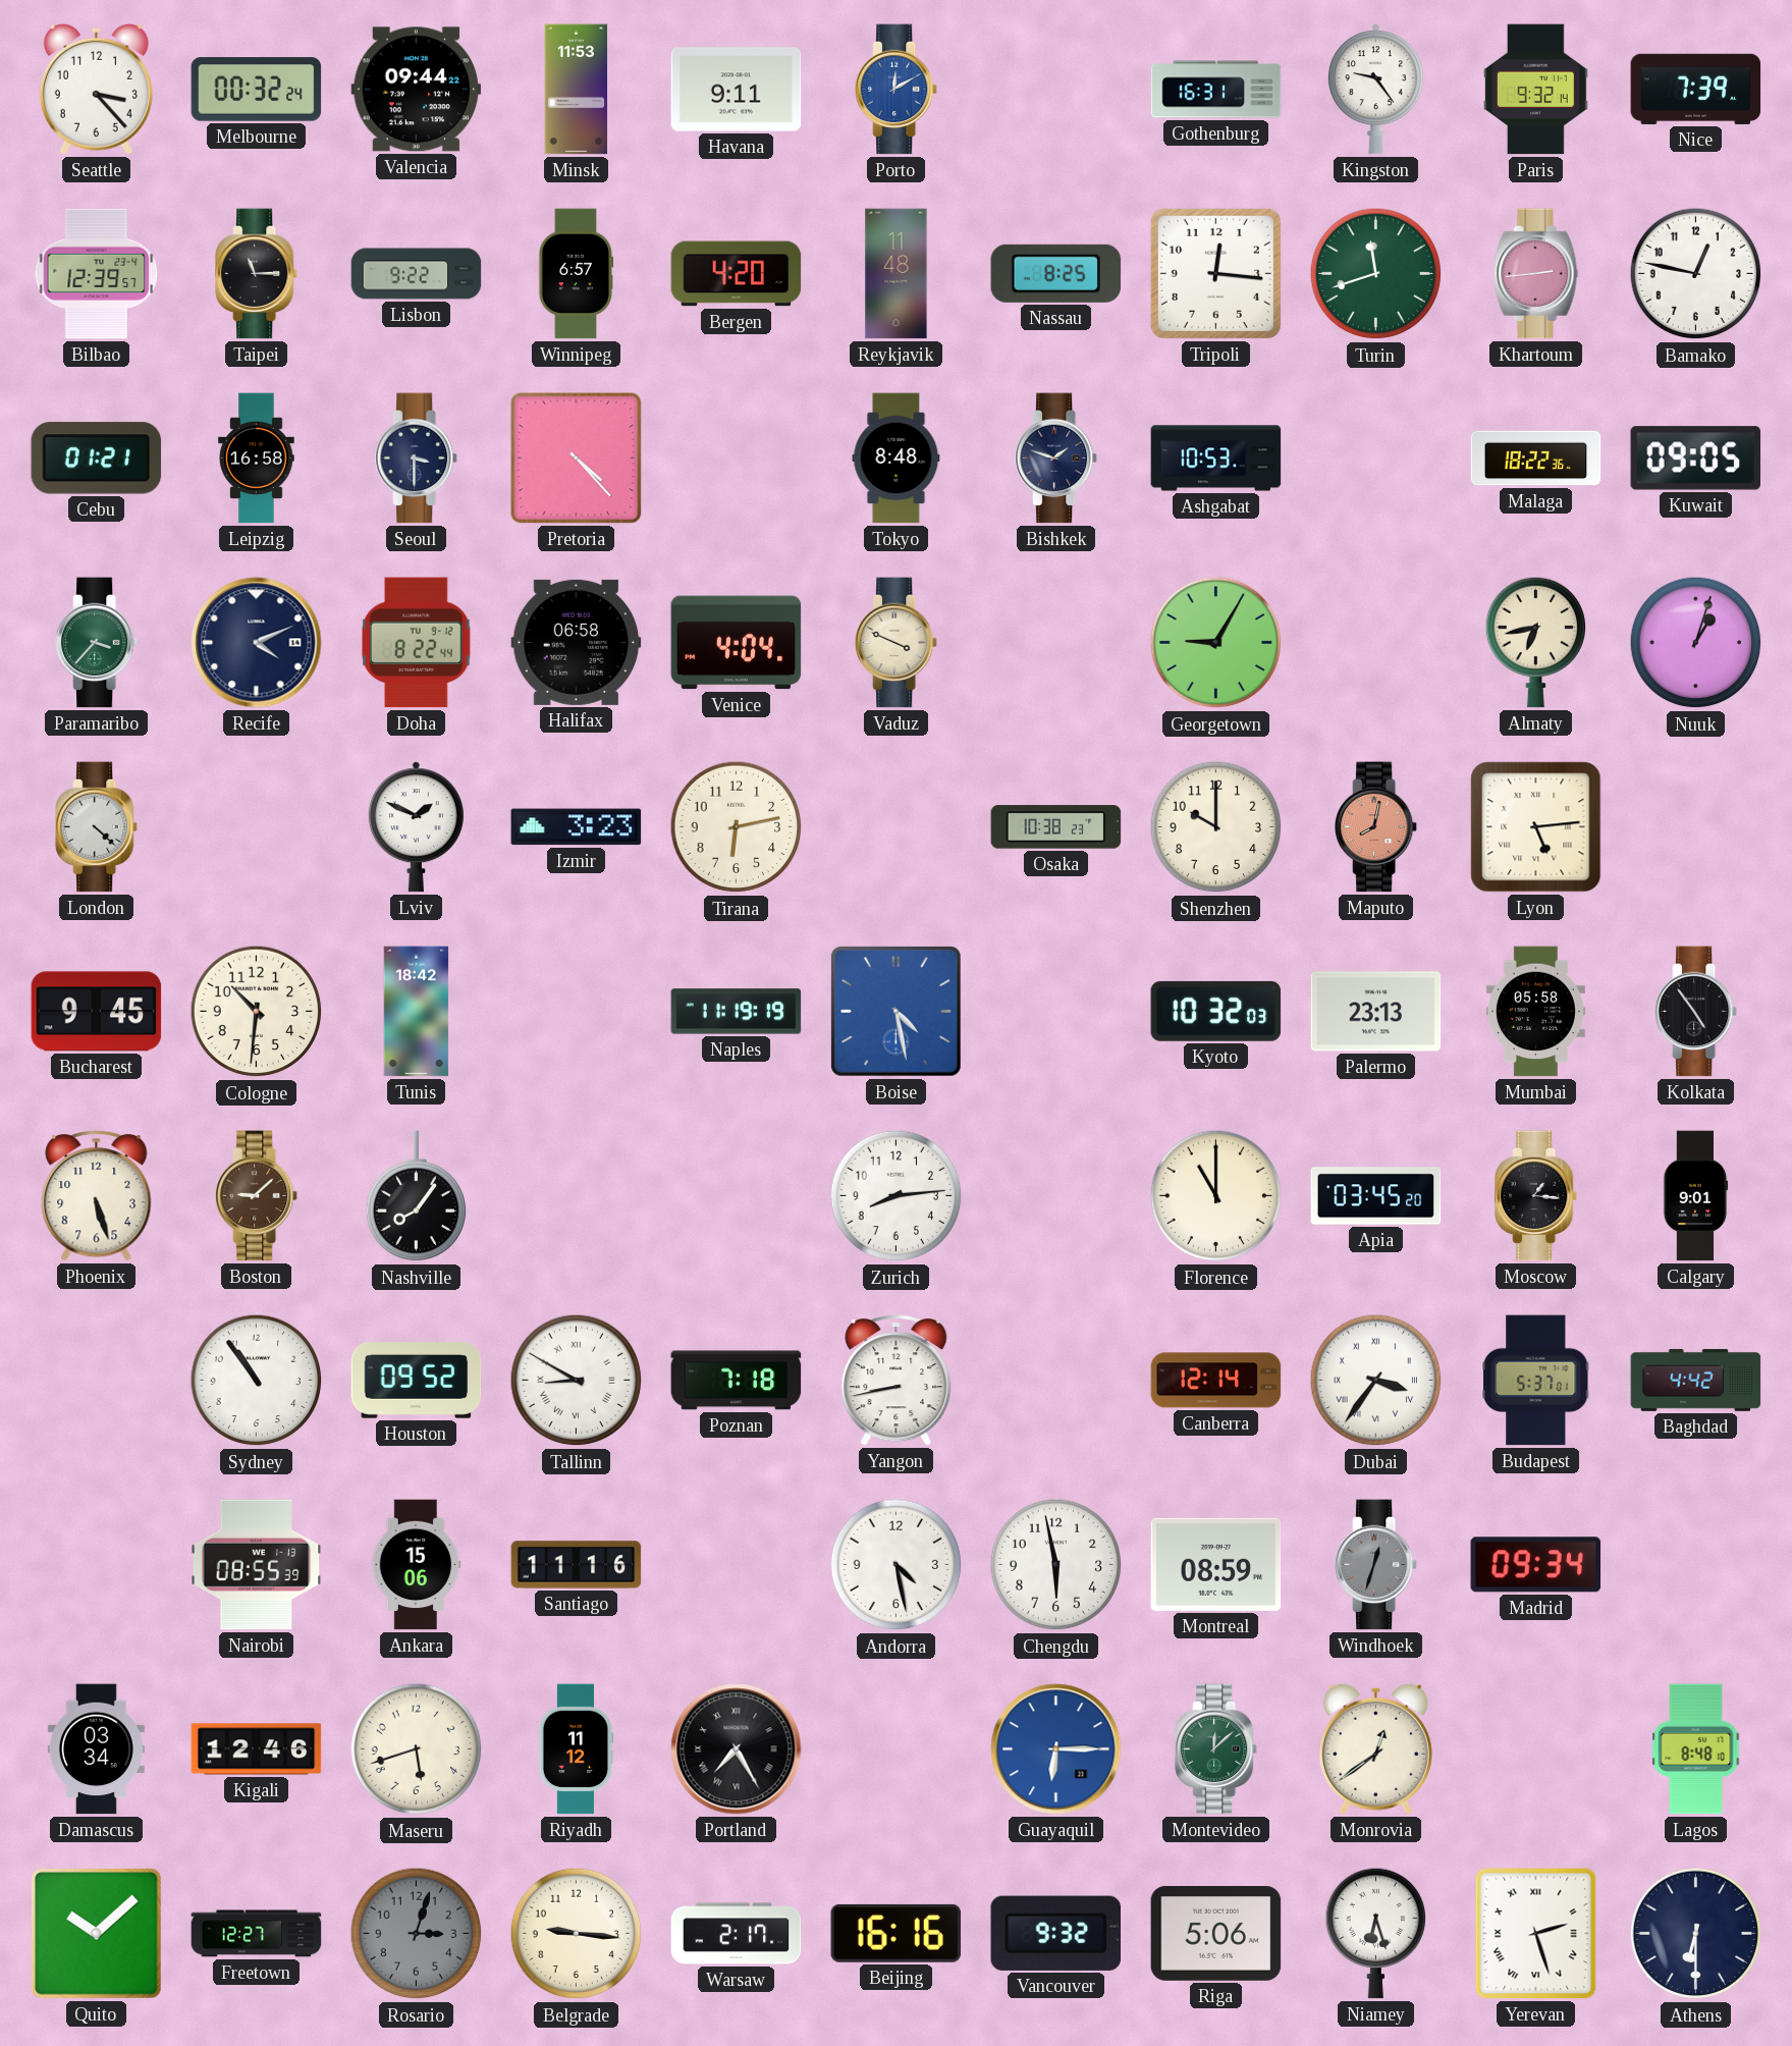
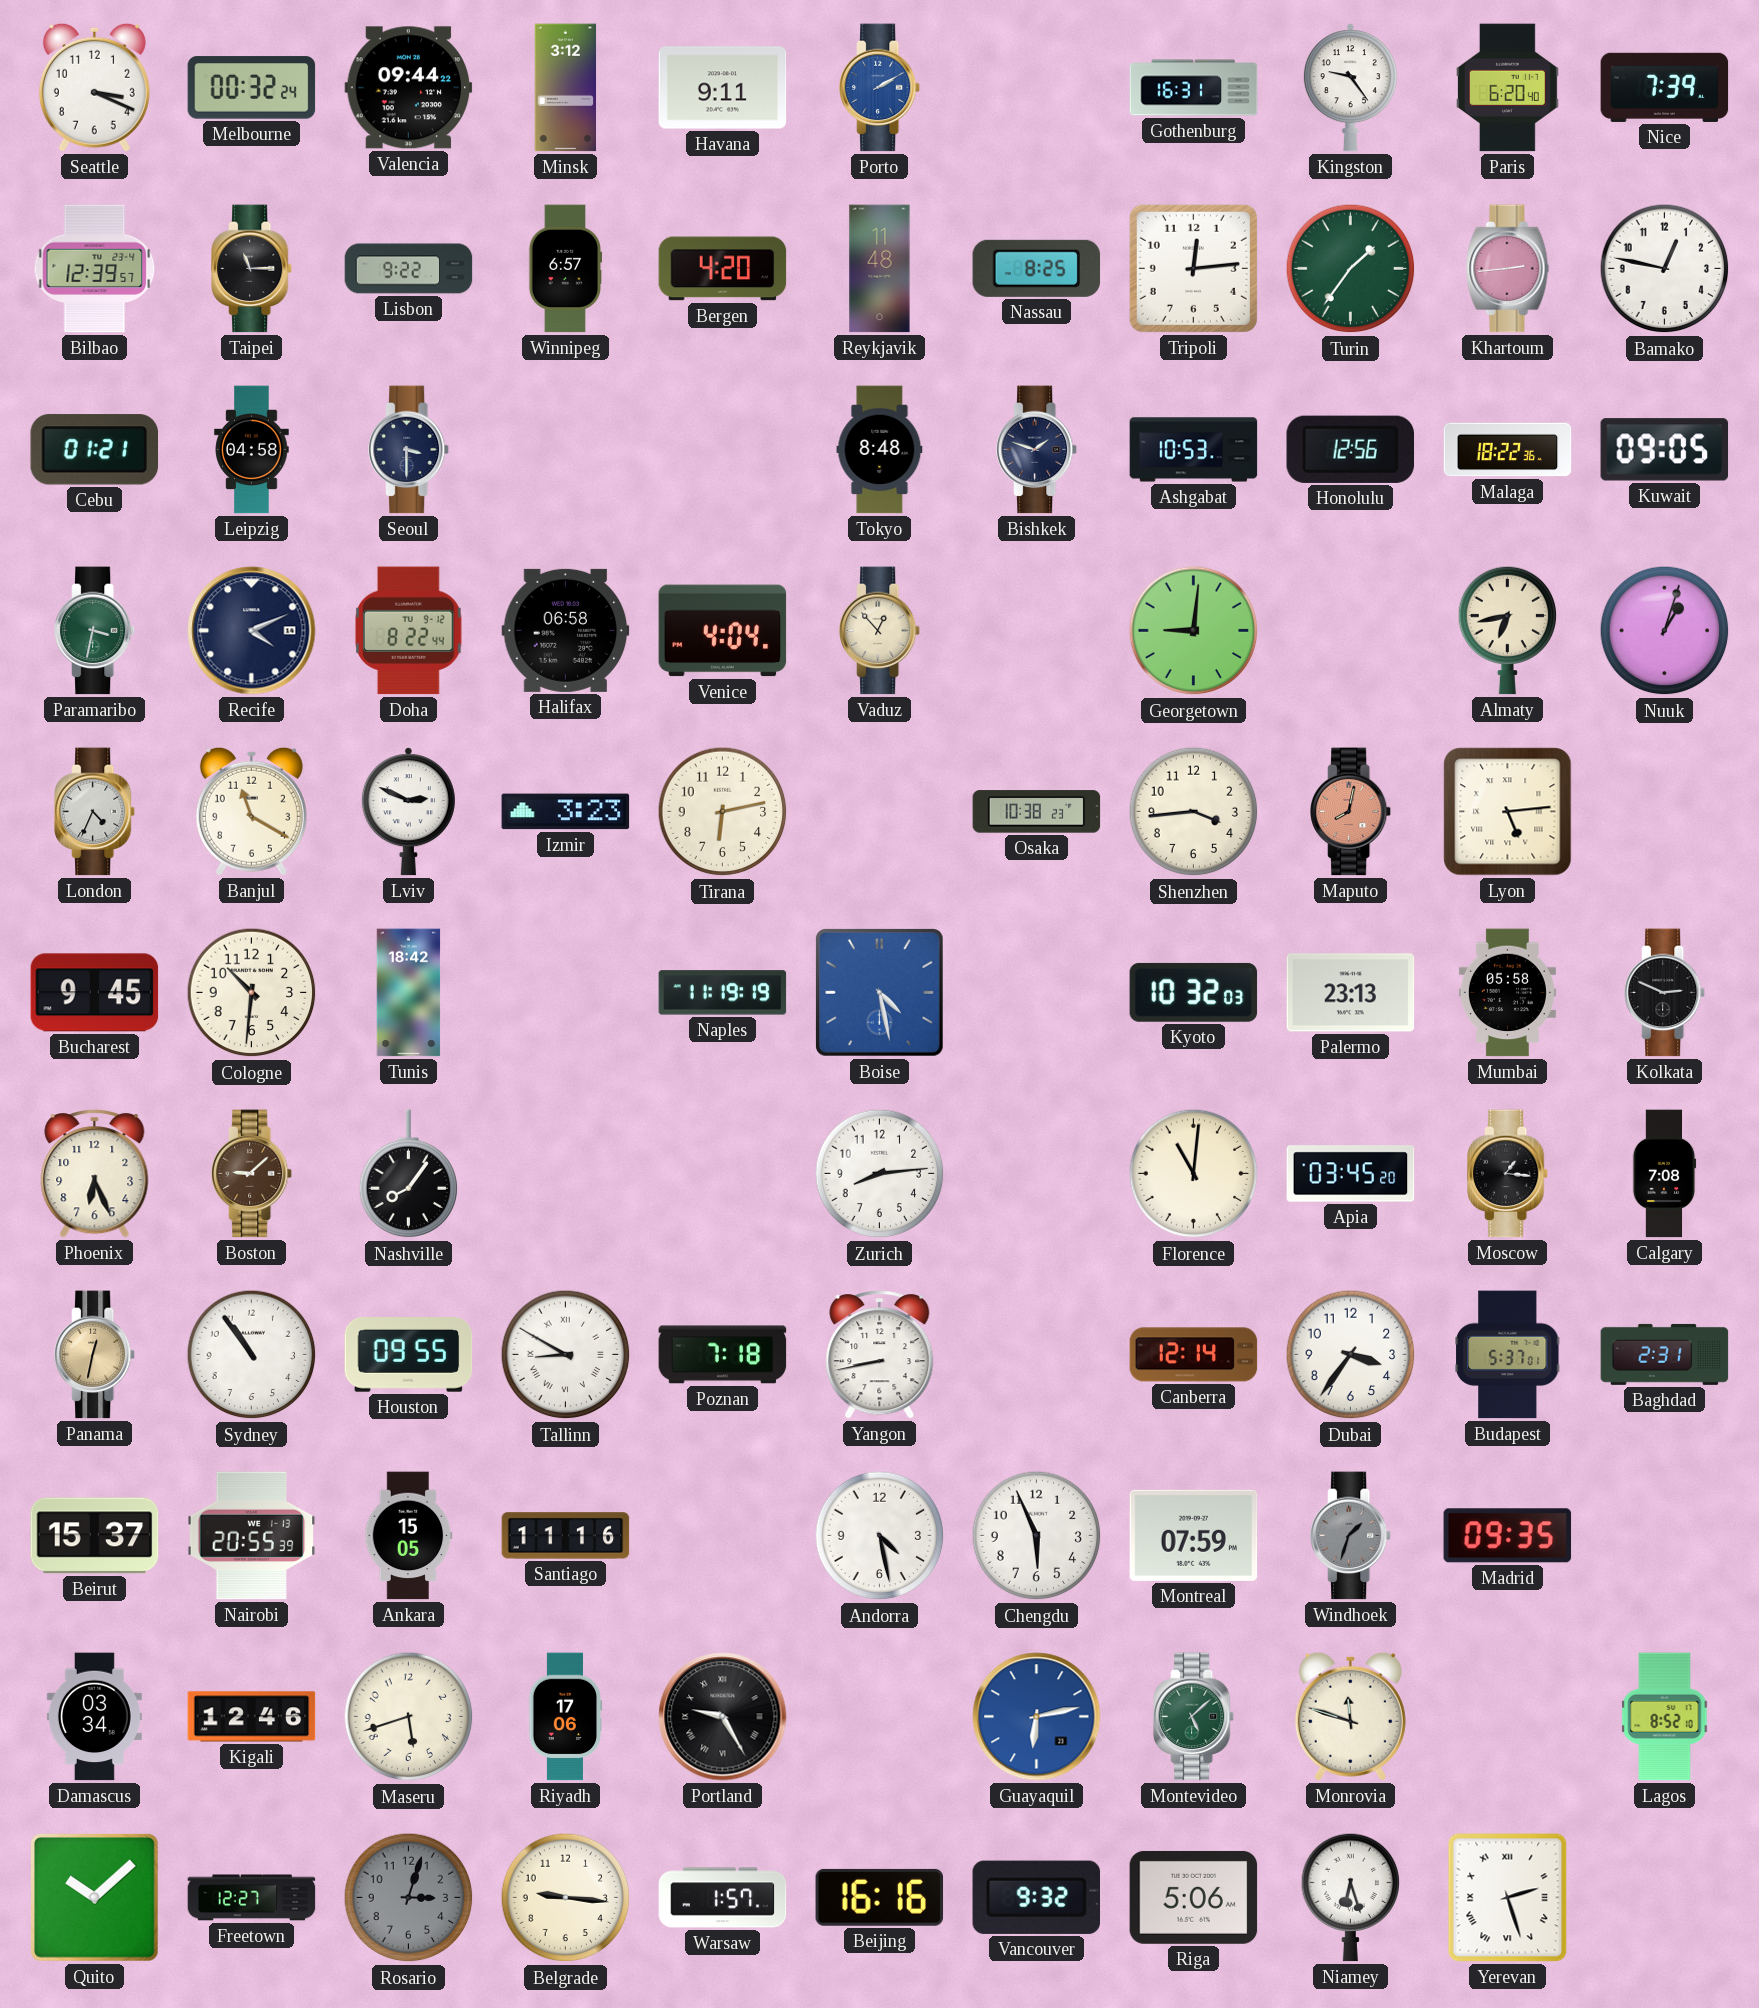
Seattle: 3:23 -> 3:19
Minsk: 11:53 -> 3:12
Porto: 12:10 -> 2:10
Paris: 9:32 -> 6:20
Tripoli: 12:16 -> 12:14
Turin: 11:42 -> 1:36
Leipzig: 16:58 -> 04:58
Pretoria: 4:23 -> none
Honolulu: none -> 12:56
Paramaribo: 3:37 -> 3:32
Vaduz: 3:49 -> 12:53
Georgetown: 9:05 -> 9:01
London: 4:22 -> 4:34
Banjul: none -> 11:20
Lviv: 1:49 -> 2:49
Shenzhen: 10:00 -> 3:44
Kolkata: 4:54 -> 2:49
Phoenix: 5:27 -> 6:26
Florence: 11:00 -> 11:01
Calgary: 9:01 -> 7:08
Panama: none -> 12:32
Houston: 09:52 -> 09:55
Dubai numerals: Roman -> Arabic
Baghdad: 4:42 -> 2:31
Beirut: none -> 15:37
Nairobi: 08:55 -> 20:55
Ankara: 15:06 -> 15:05
Chengdu: 5:58 -> 5:56
Montreal: 08:59 -> 07:59
Windhoek: 12:33 -> 1:33
Madrid: 09:34 -> 09:35
Riyadh: 11:12 -> 17:06
Portland: 7:25 -> 9:25
Guayaquil: 6:15 -> 6:13
Montevideo: 12:08 -> 5:08
Monrovia: 12:39 -> 11:48
Lagos: 8:48 -> 8:52
Warsaw: 2:17 -> 1:57
Athens: 6:30 -> none
